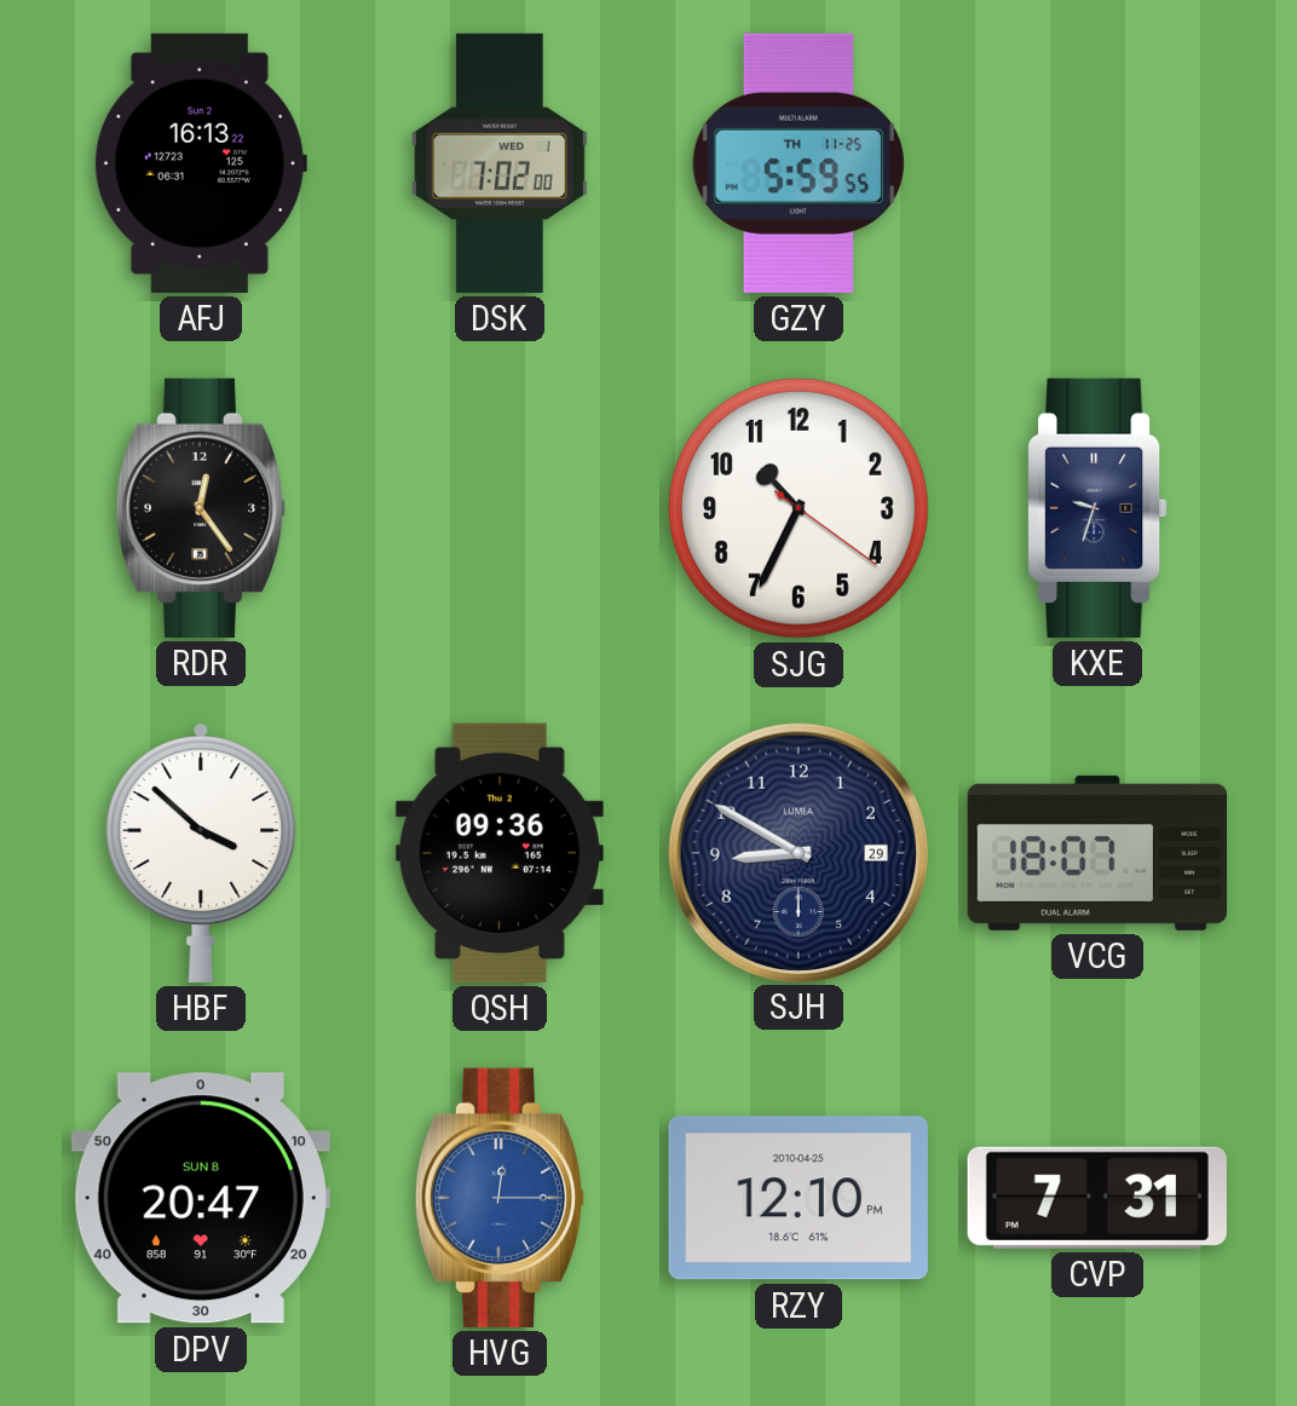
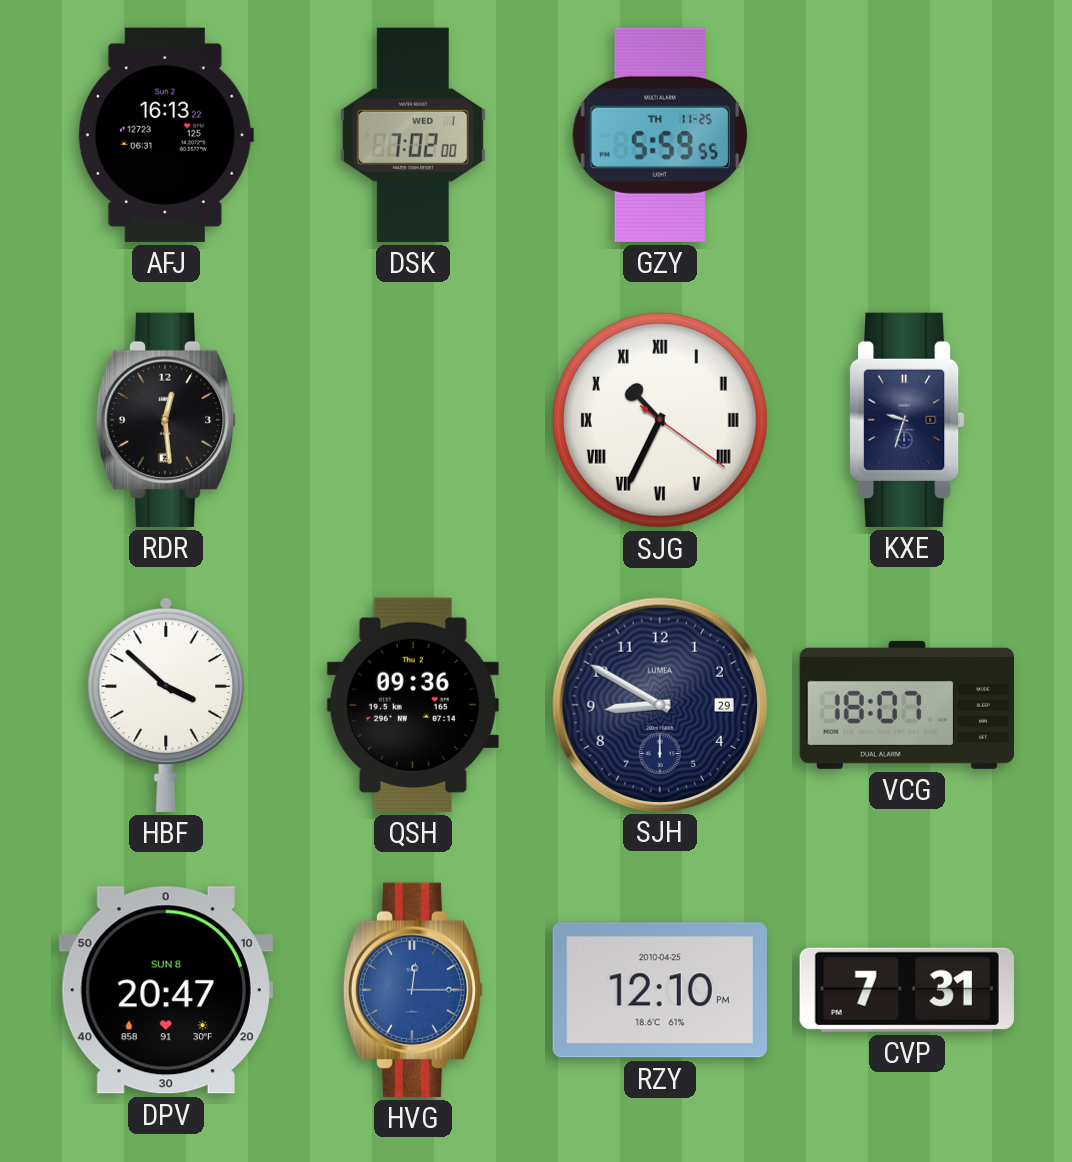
RDR: 12:24 -> 12:29
SJG numerals: Arabic -> Roman
